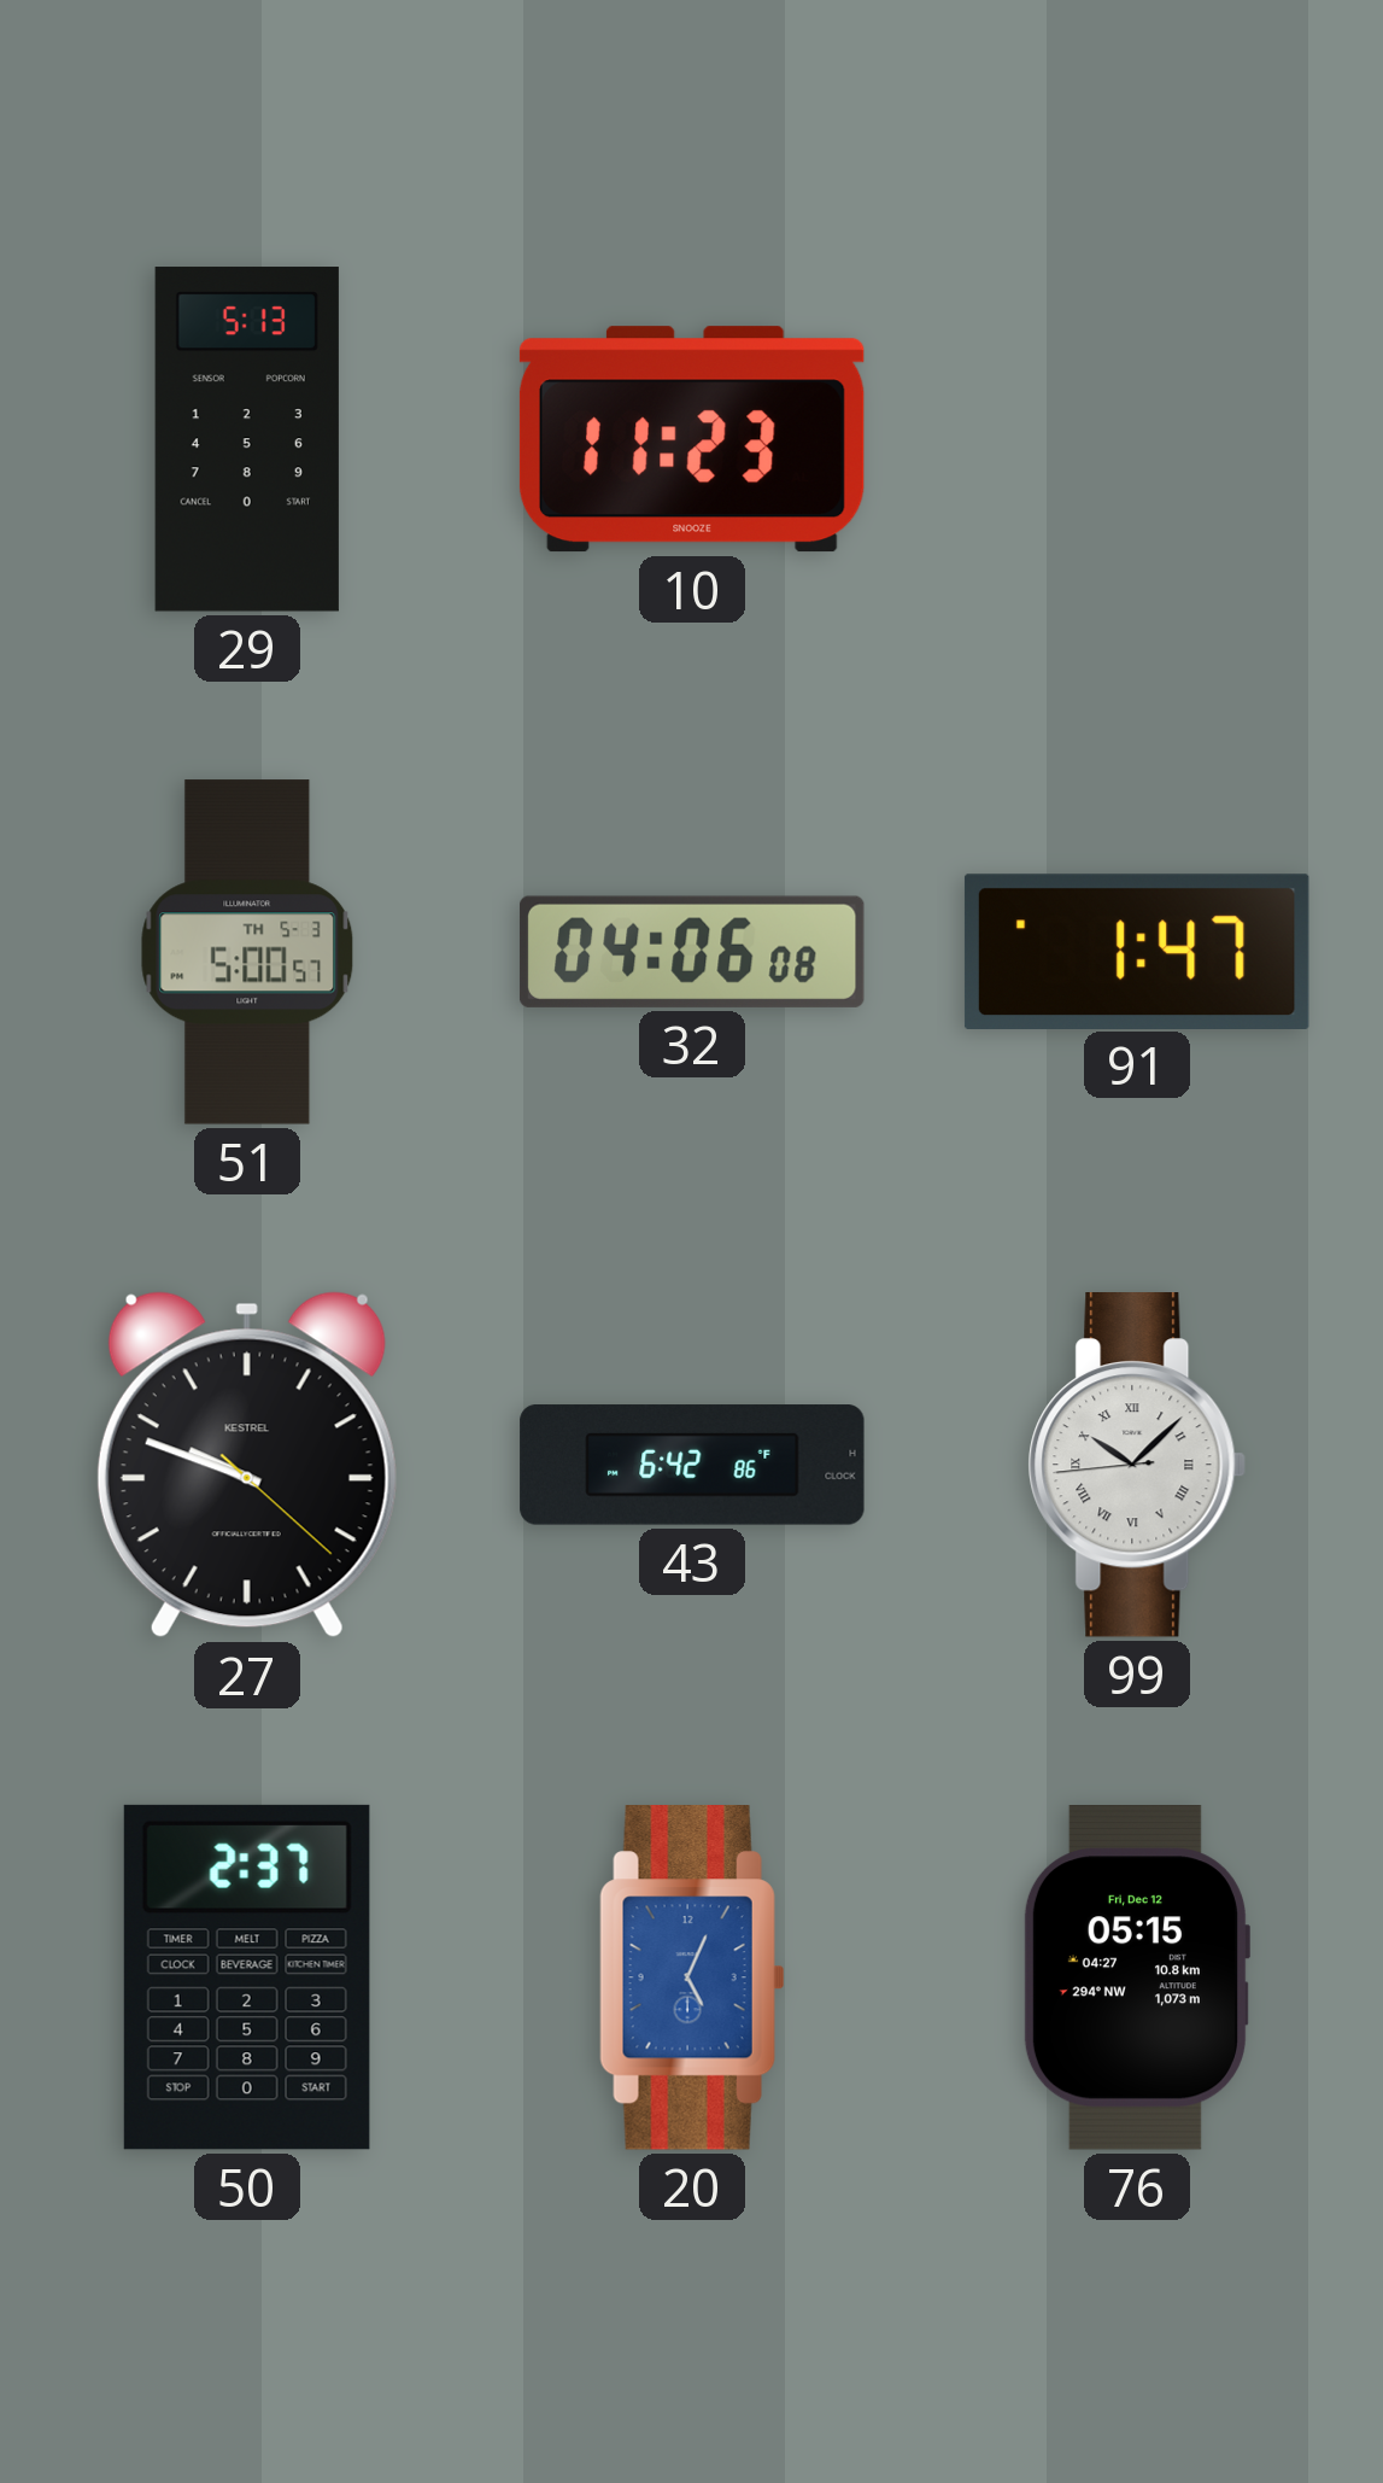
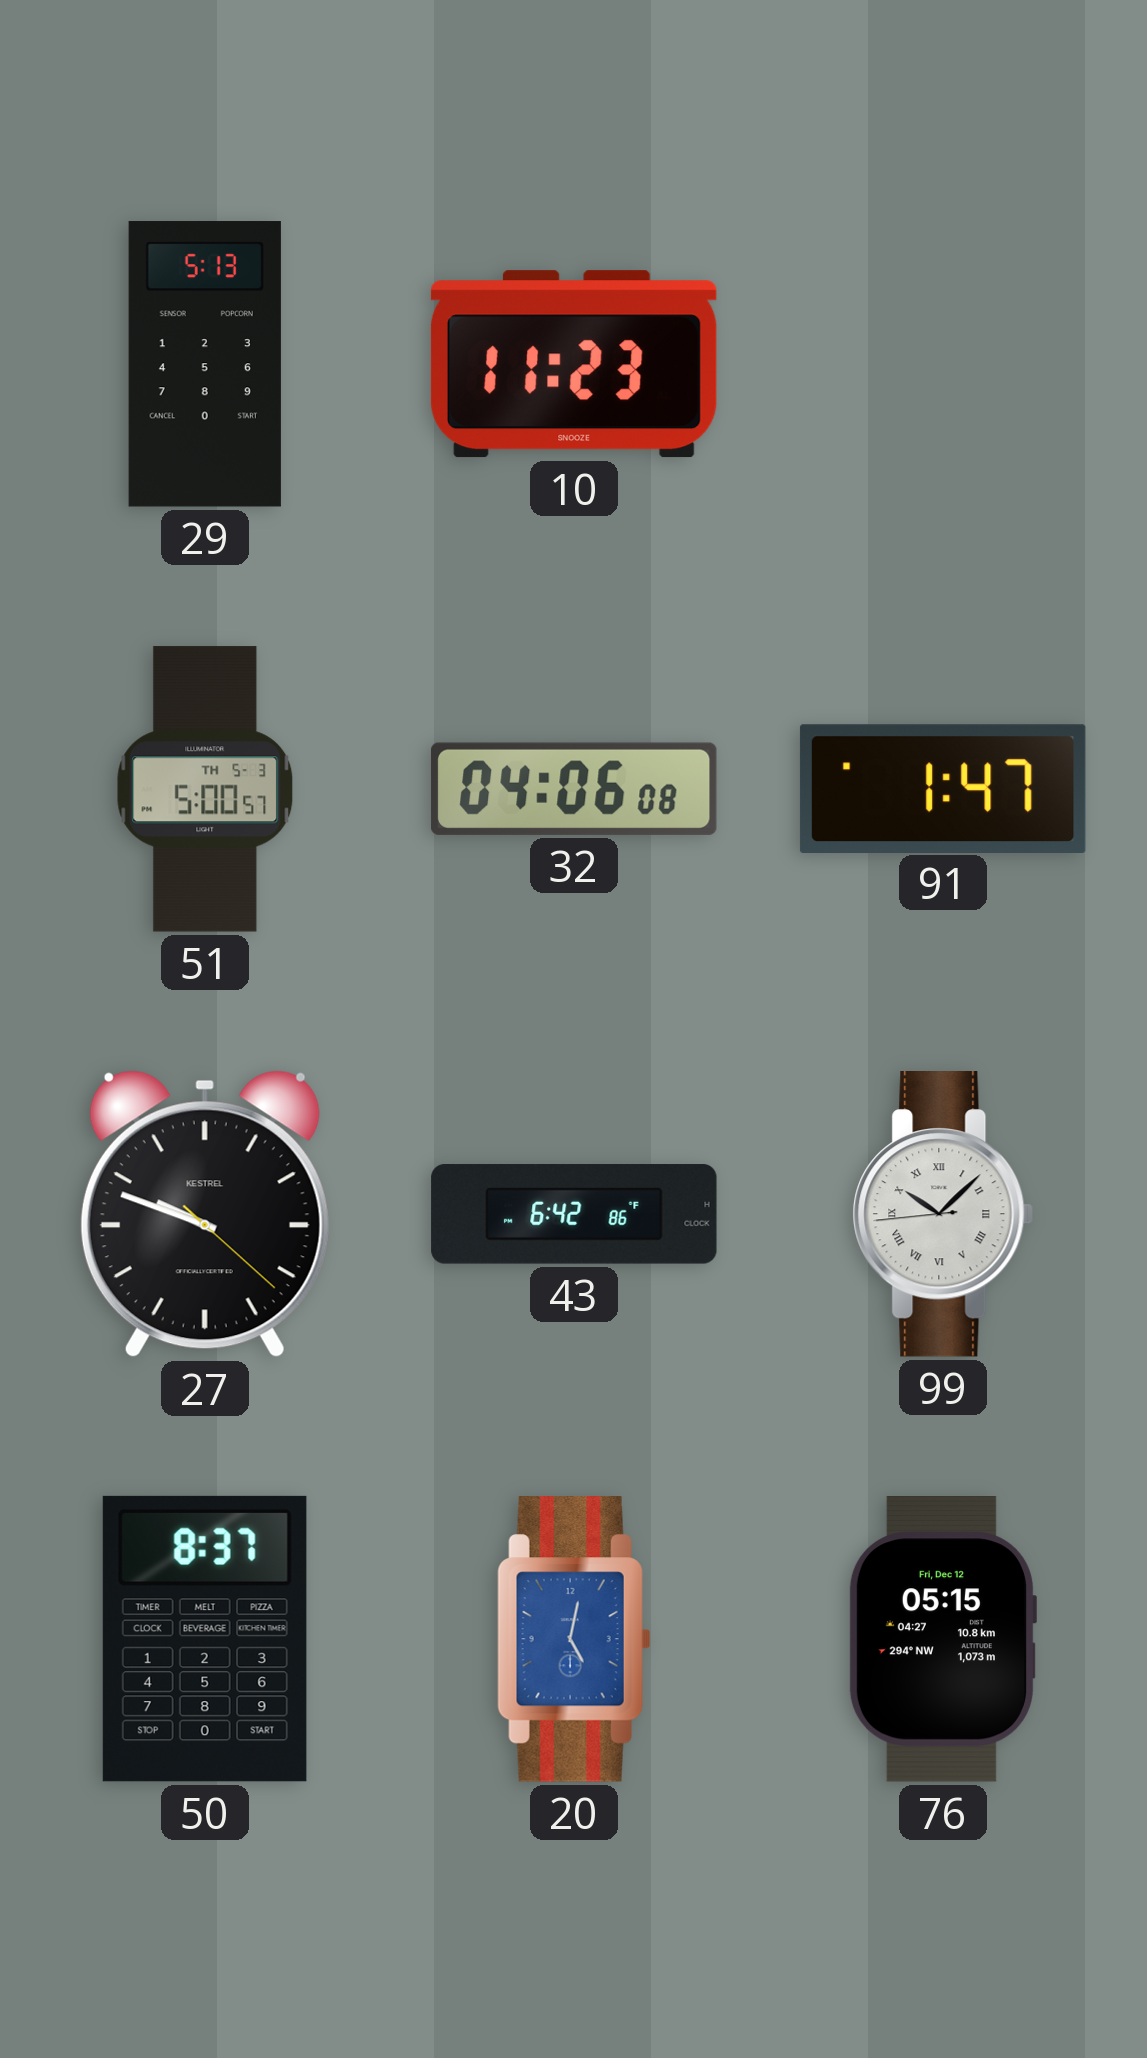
50: 2:37 -> 8:37
20: 5:04 -> 5:02
